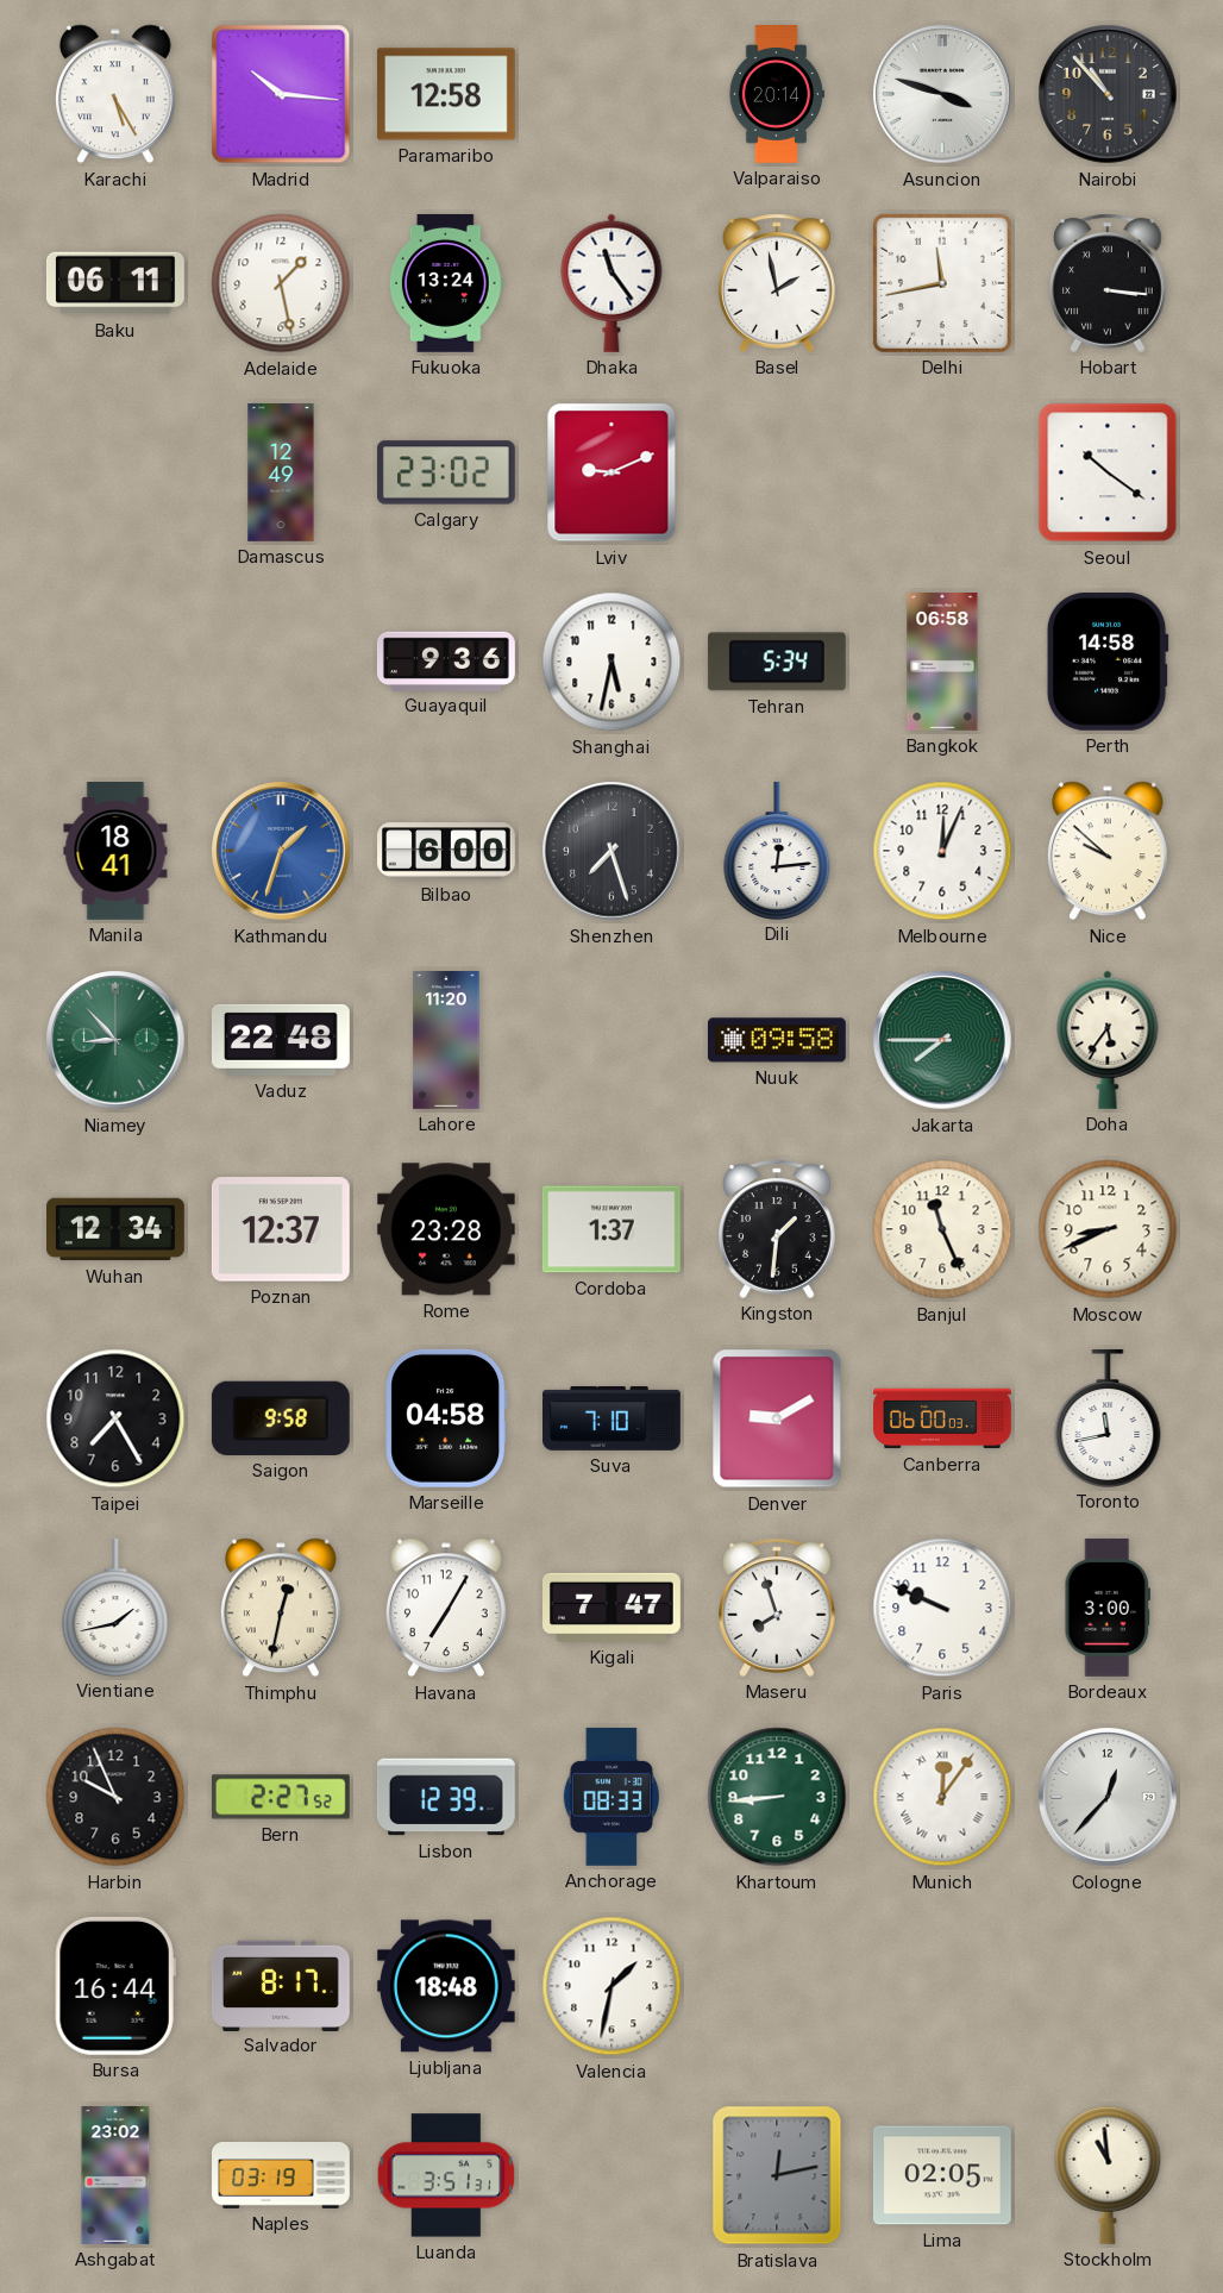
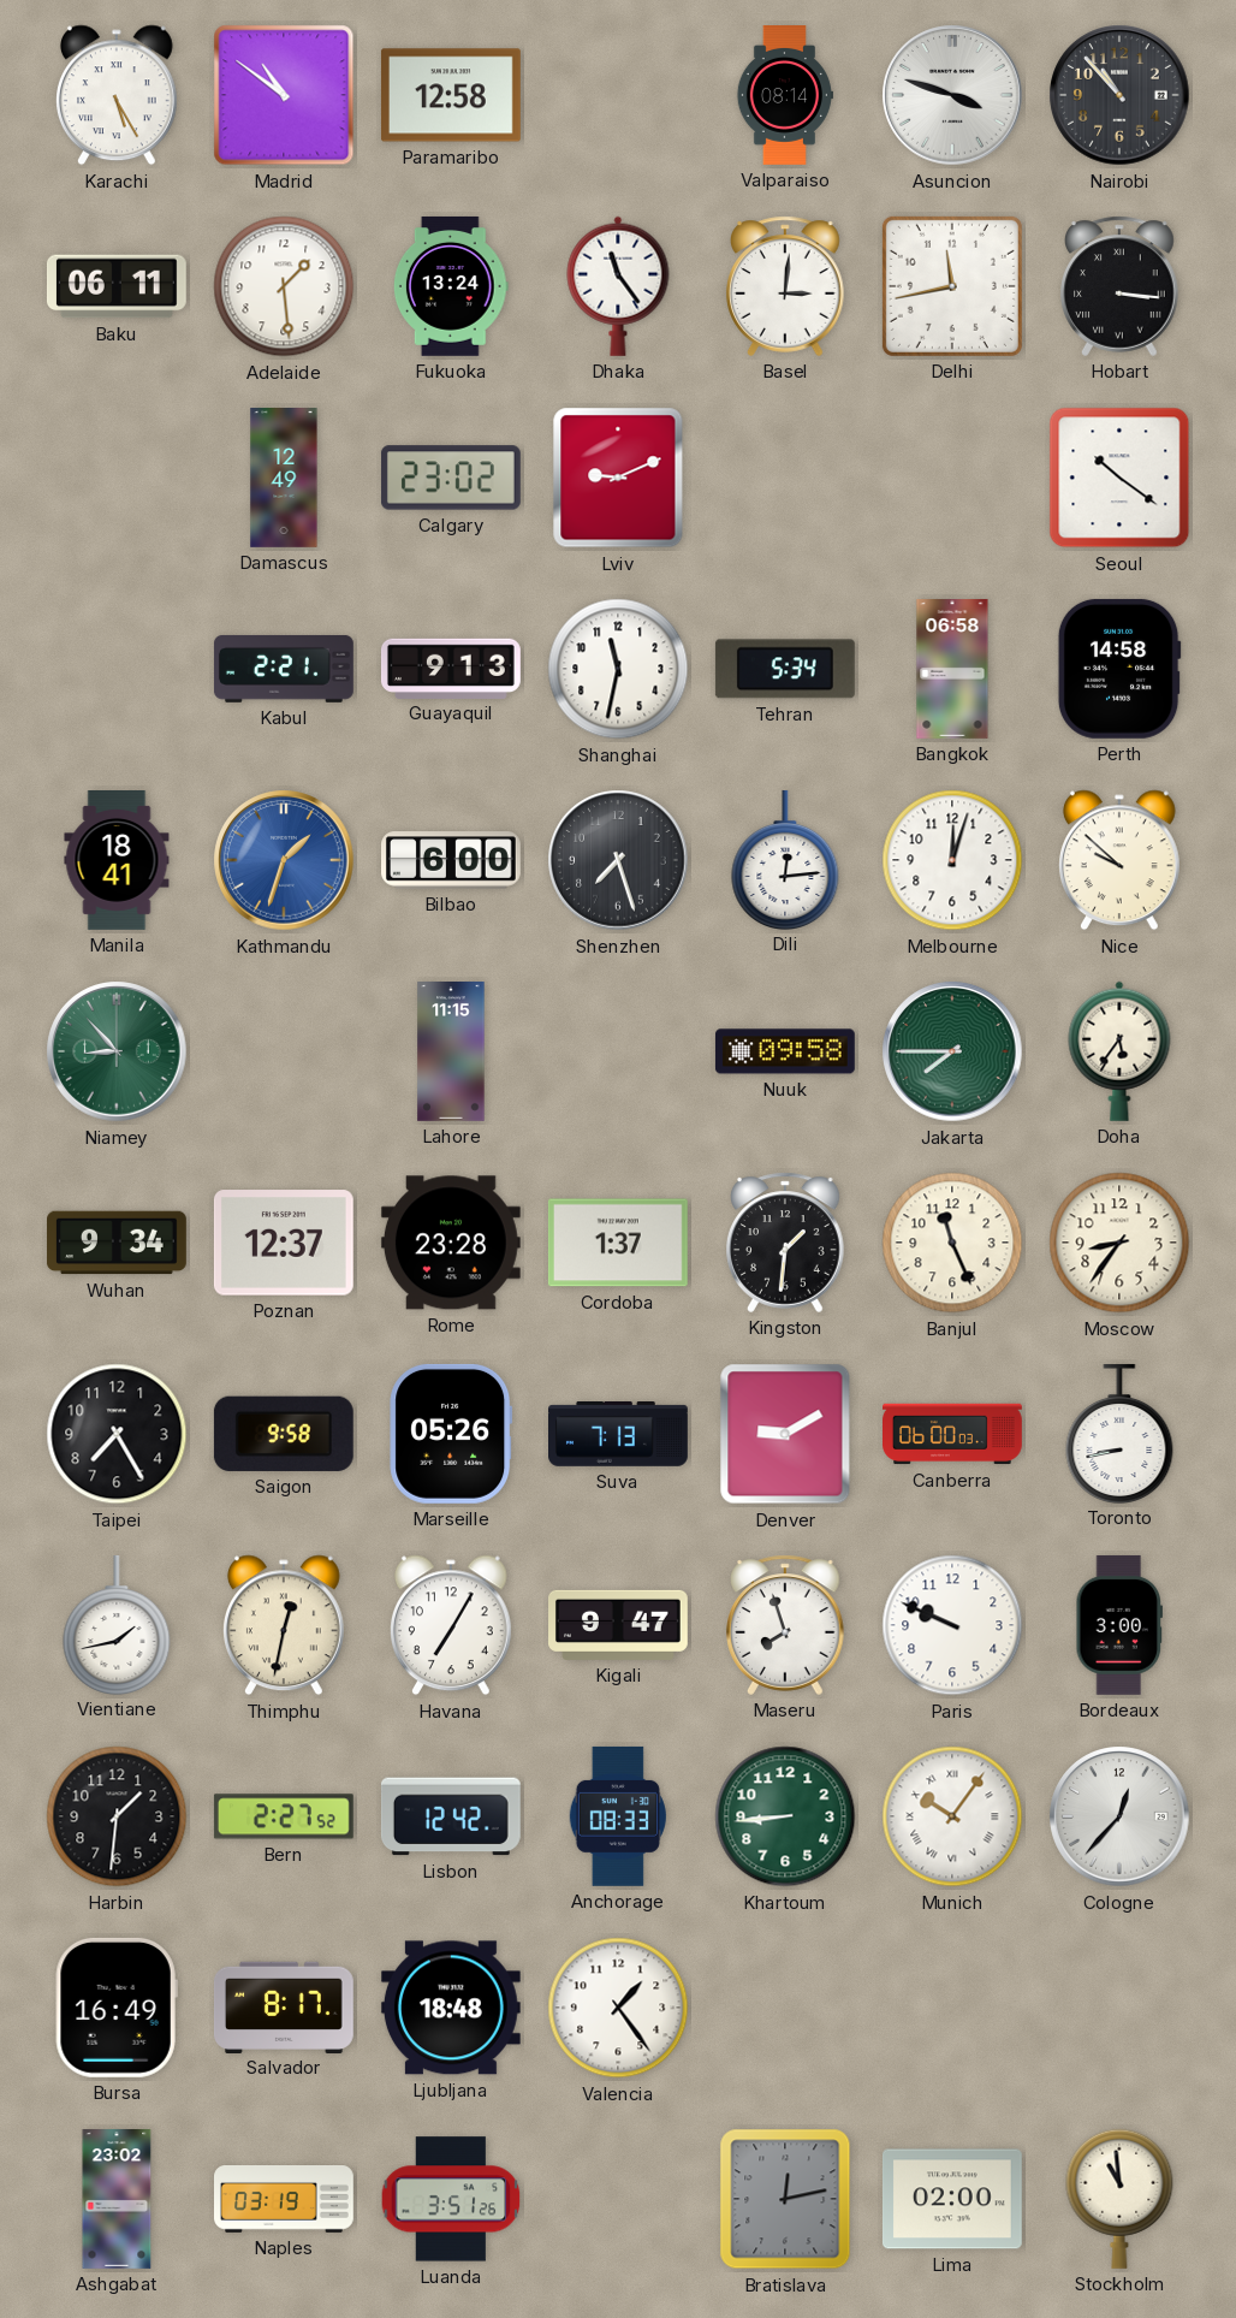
Madrid: 10:16 -> 10:51
Valparaiso: 20:14 -> 08:14
Adelaide: 1:28 -> 1:29
Basel: 1:58 -> 3:01
Kabul: none -> 2:21
Guayaquil: 9:36 -> 9:13
Shanghai: 5:32 -> 11:32
Melbourne: 12:04 -> 12:03
Vaduz: 22:48 -> none
Lahore: 11:20 -> 11:15
Wuhan: 12:34 -> 9:34
Moscow: 8:41 -> 8:36
Marseille: 04:58 -> 05:26
Suva: 7:10 -> 7:13
Toronto: 11:43 -> 8:43
Kigali: 7:47 -> 9:47
Harbin: 9:56 -> 1:31
Lisbon: 12:39 -> 12:42
Munich: 12:06 -> 10:06
Bursa: 16:44 -> 16:49
Valencia: 1:32 -> 1:24
Luanda: 3:51:31 -> 3:51:26
Lima: 02:05 -> 02:00
